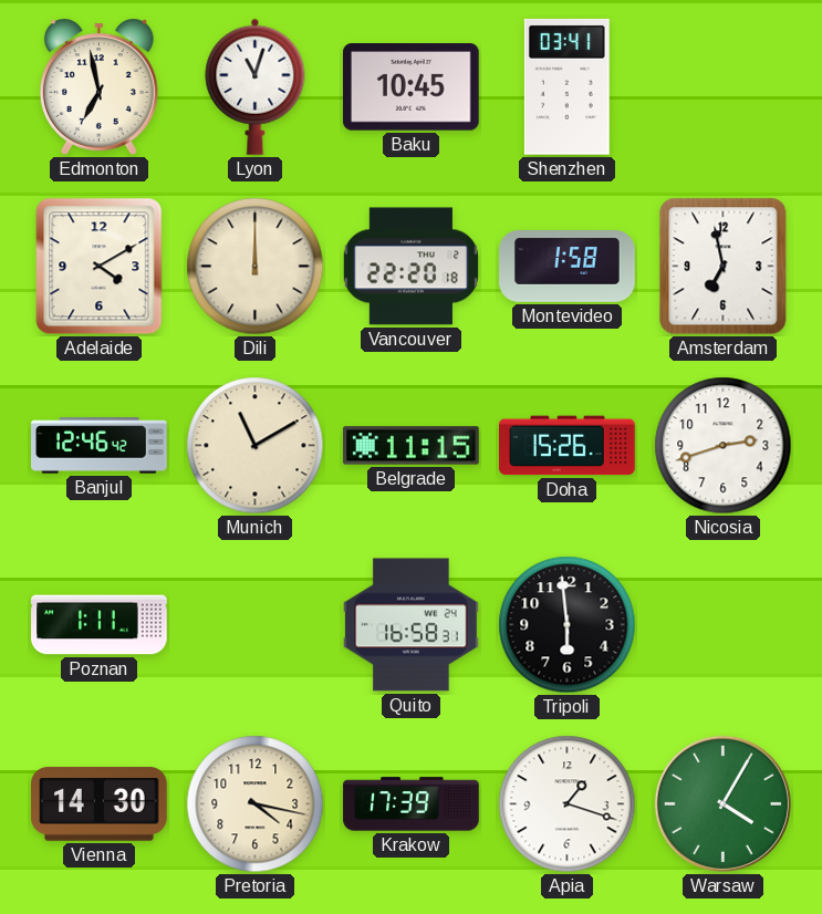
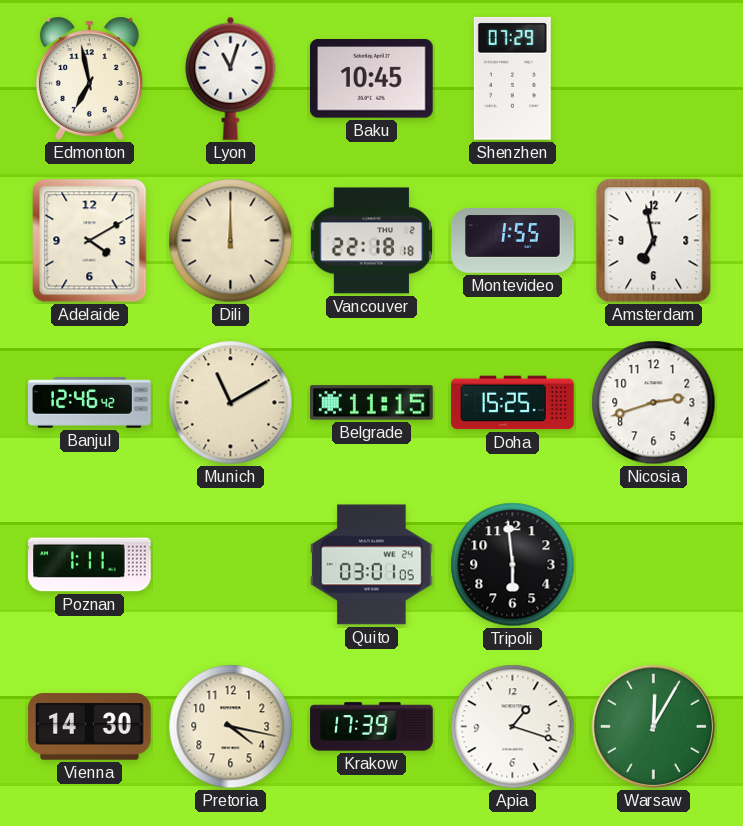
Shenzhen: 03:41 -> 07:29
Vancouver: 22:20 -> 22:18
Montevideo: 1:58 -> 1:55
Doha: 15:26 -> 15:25
Quito: 16:58 -> 03:01
Warsaw: 4:05 -> 12:05
